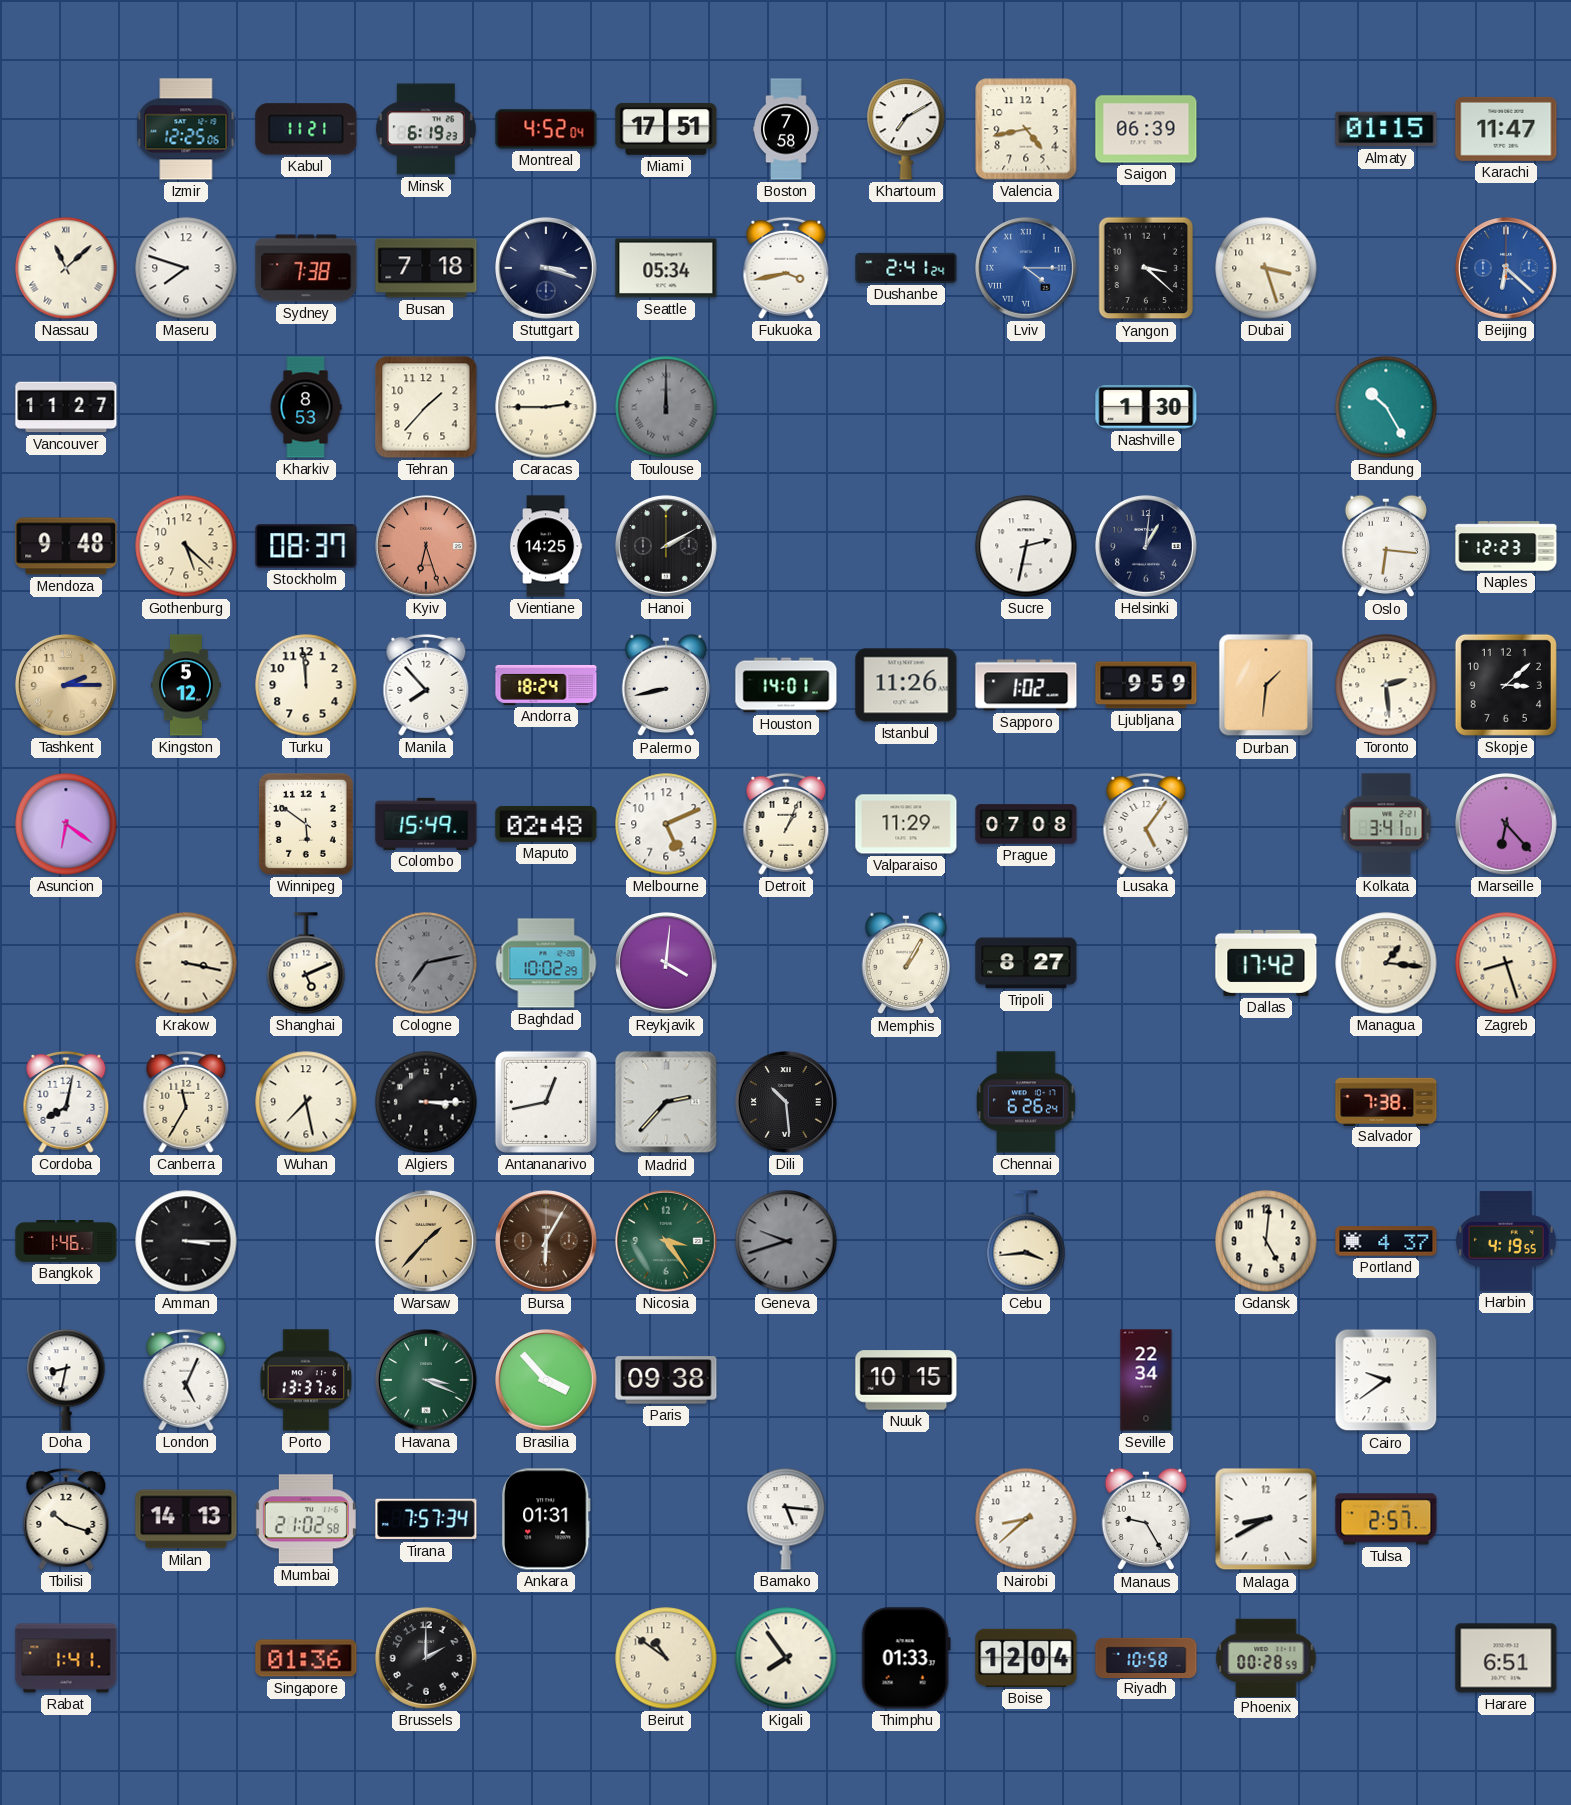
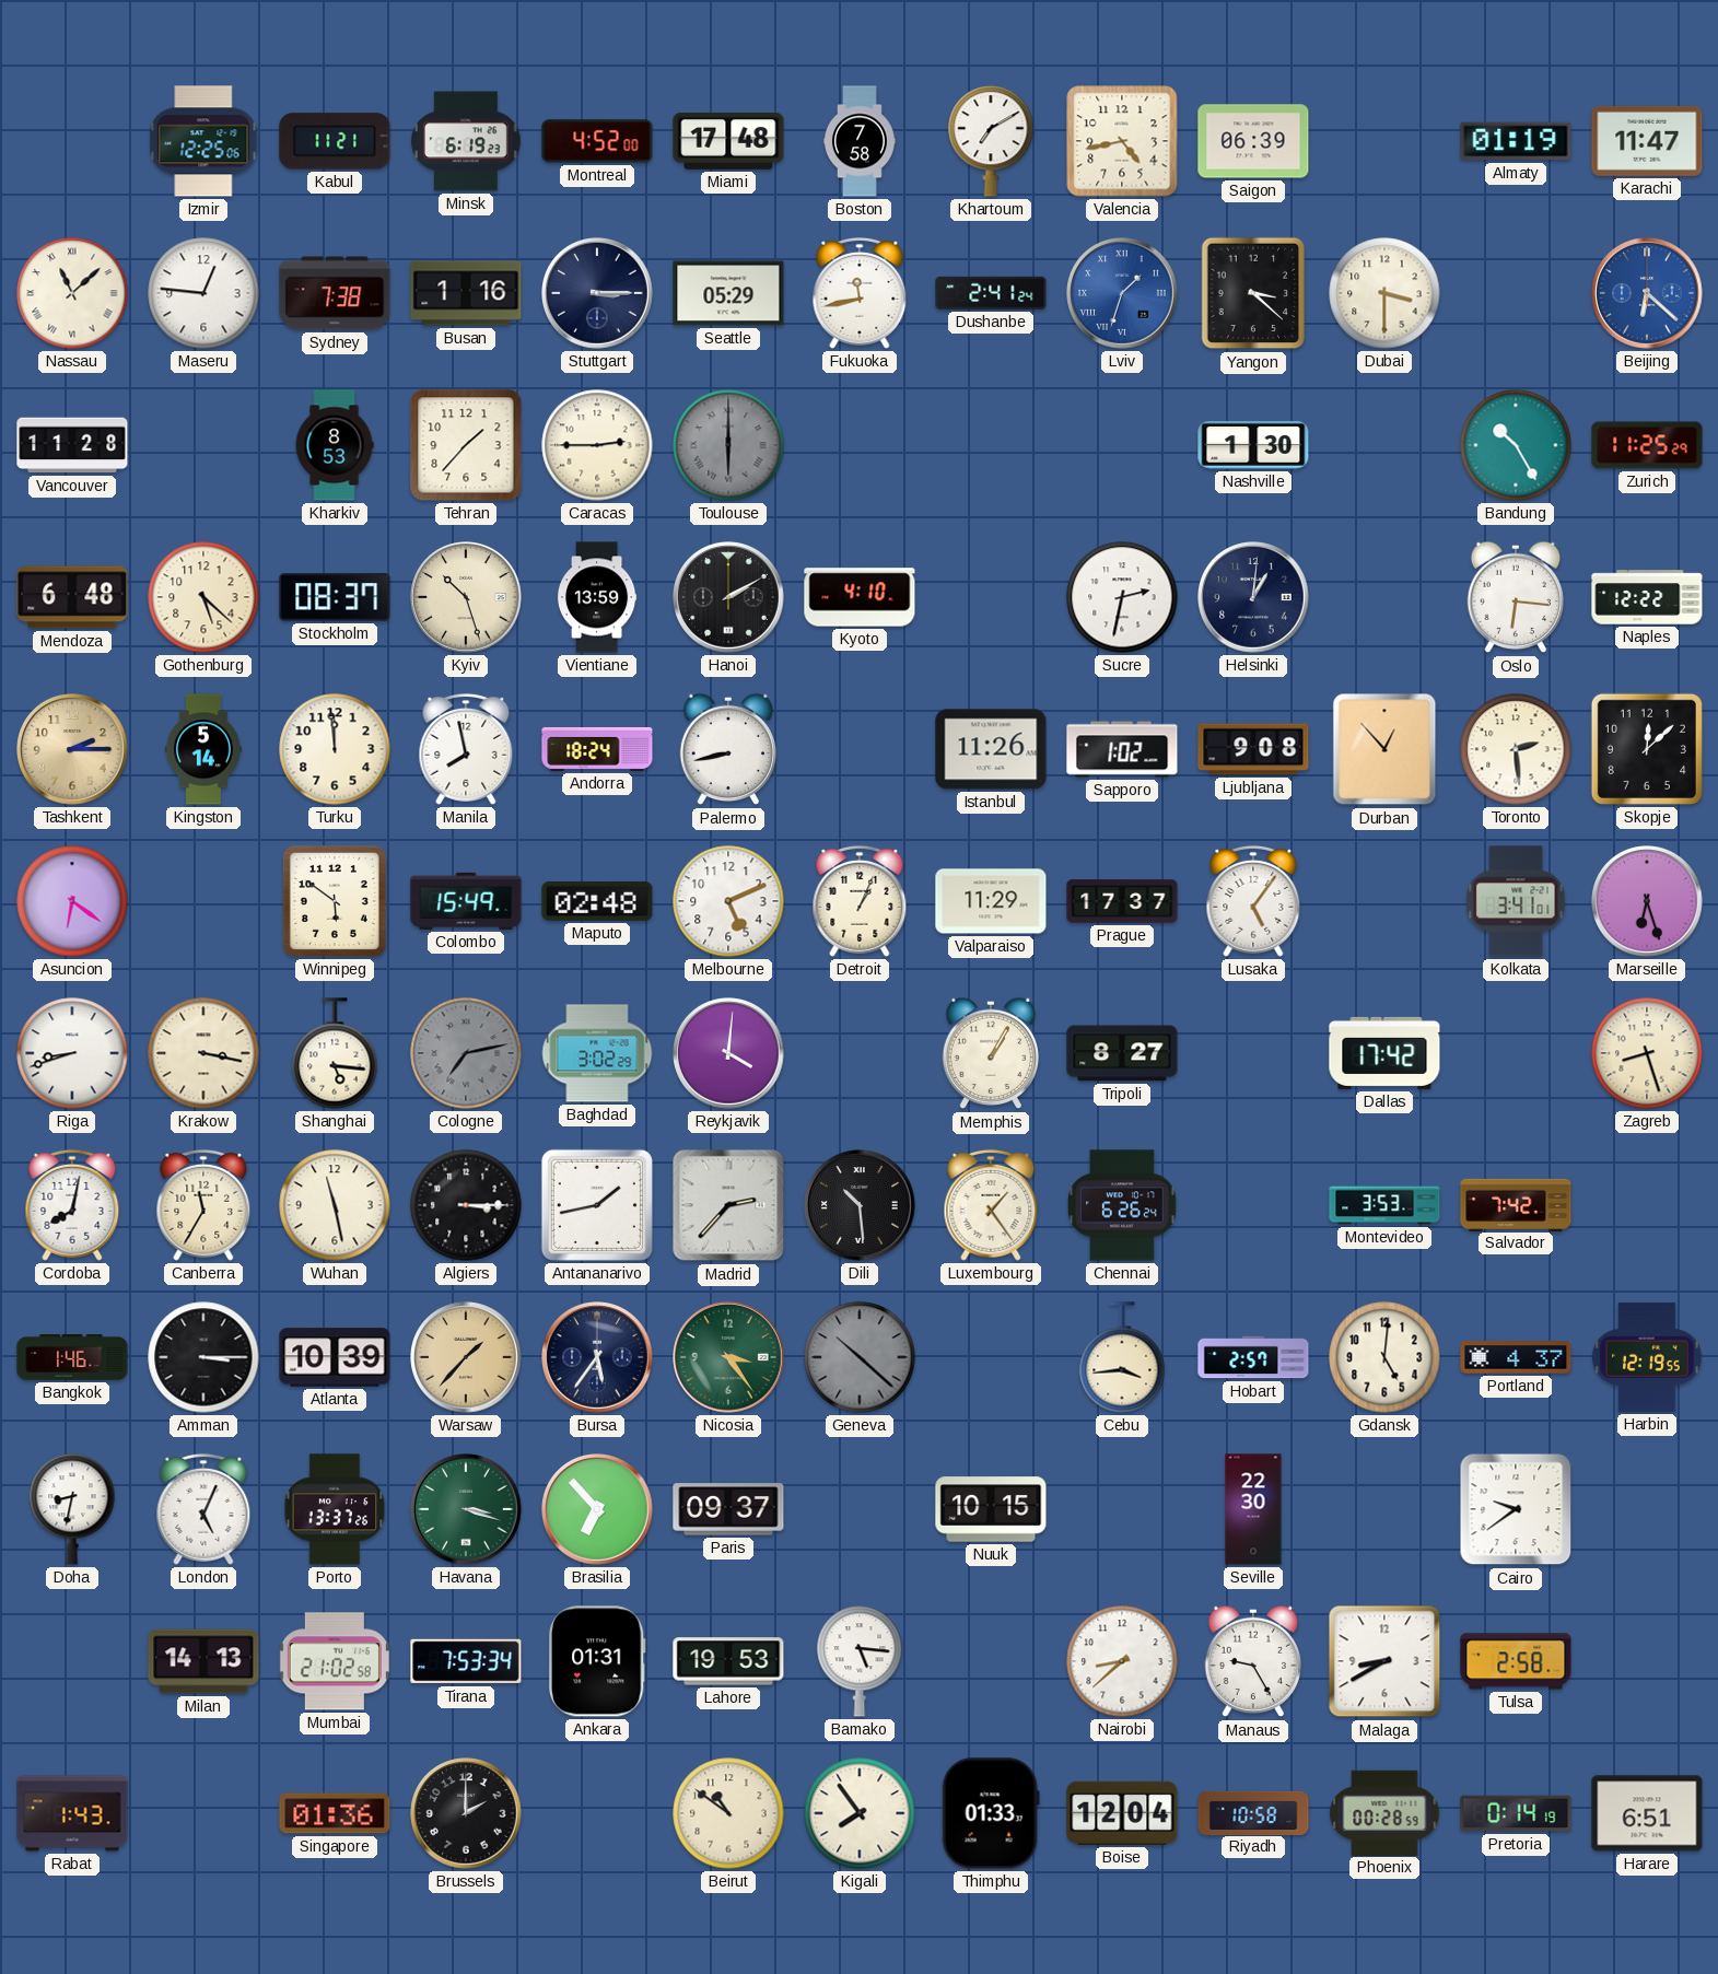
Montreal: 4:52:04 -> 4:52:00
Miami: 17:51 -> 17:48
Almaty: 01:15 -> 01:19
Maseru: 7:48 -> 12:46
Busan: 7:18 -> 1:16
Stuttgart: 3:18 -> 3:15
Seattle: 05:34 -> 05:29
Fukuoka: 3:43 -> 11:43
Lviv: 4:15 -> 1:33
Dubai: 3:27 -> 3:30
Vancouver: 11:27 -> 11:28
Toulouse: 12:00 -> 6:00
Zurich: none -> 11:25
Mendoza: 9:48 -> 6:48
Kyiv: 6:27 -> 10:27
Kyiv dial: salmon -> cream
Vientiane: 14:25 -> 13:59
Kyoto: none -> 4:10
Naples: 12:23 -> 12:22
Kingston: 5:12 -> 5:14
Manila: 7:53 -> 7:58
Houston: 14:01 -> none
Ljubljana: 9:59 -> 9:08
Durban: 1:31 -> 12:53
Skopje: 3:08 -> 12:08
Prague: 07:08 -> 17:37
Marseille: 6:23 -> 6:27
Riga: none -> 8:42
Shanghai: 5:11 -> 5:16
Baghdad: 10:02 -> 3:02
Managua: 1:16 -> none
Wuhan: 7:28 -> 11:28
Antananarivo: 12:43 -> 1:43
Luxembourg: none -> 1:24
Montevideo: none -> 3:53
Salvador: 7:38 -> 7:42
Atlanta: none -> 10:39
Bursa: 6:05 -> 5:36
Bursa dial: brown -> navy
Geneva: 9:42 -> 10:22
Hobart: none -> 2:57
Harbin: 4:19 -> 12:19
Havana: 3:19 -> 3:18
Brasilia: 3:53 -> 6:53
Paris: 09:38 -> 09:37
Seville: 22:34 -> 22:30
Tbilisi: 10:18 -> none
Tirana: 7:57 -> 7:53
Lahore: none -> 19:53
Tulsa: 2:57 -> 2:58
Rabat: 1:41 -> 1:43
Pretoria: none -> 0:14
